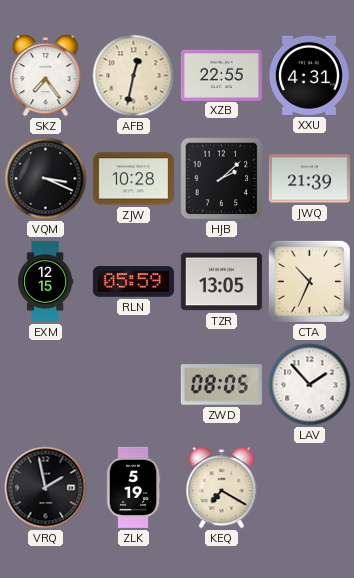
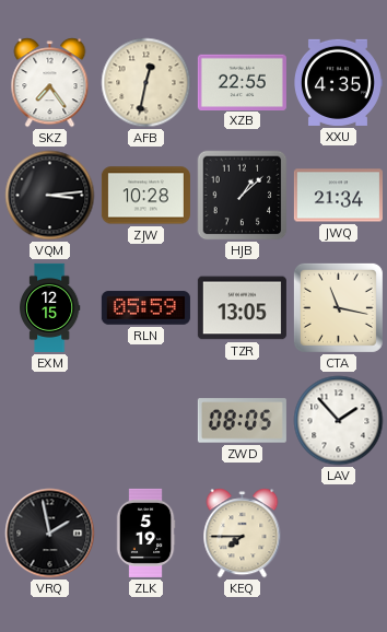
XXU: 4:31 -> 4:35
VQM: 3:19 -> 3:14
HJB: 2:08 -> 1:08
JWQ: 21:39 -> 21:34
CTA: 10:34 -> 11:17
KEQ: 7:20 -> 7:45
